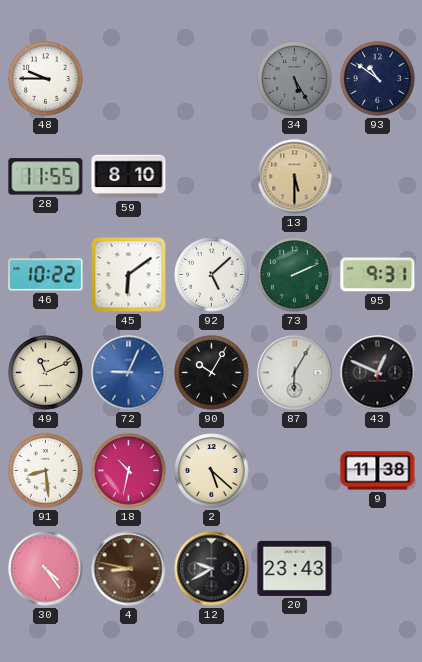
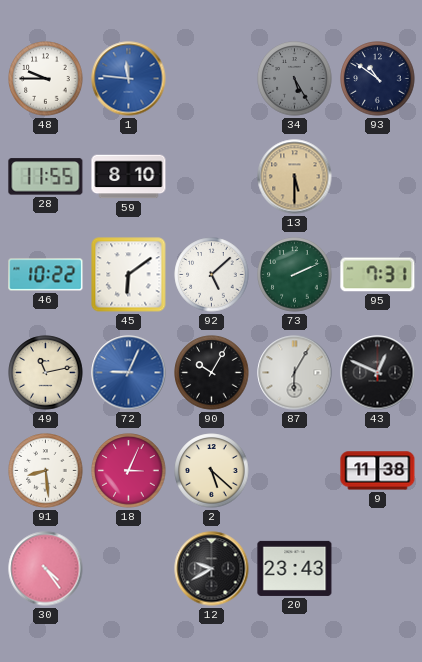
1: none -> 11:46
95: 9:31 -> 7:31
49: 11:11 -> 11:13
18: 10:32 -> 3:04
4: 8:47 -> none
